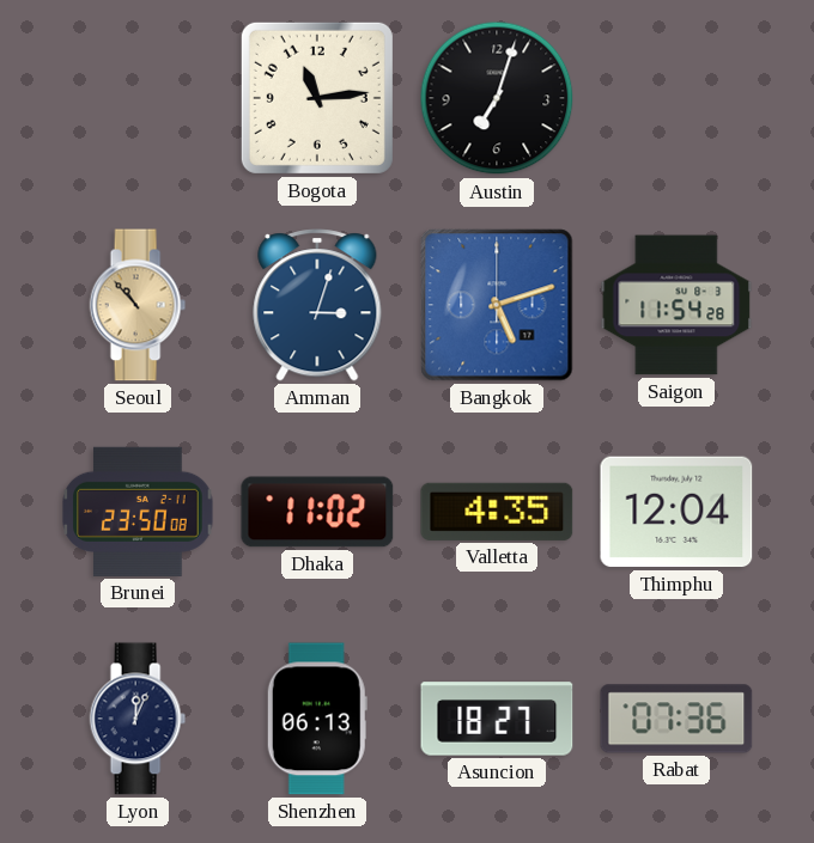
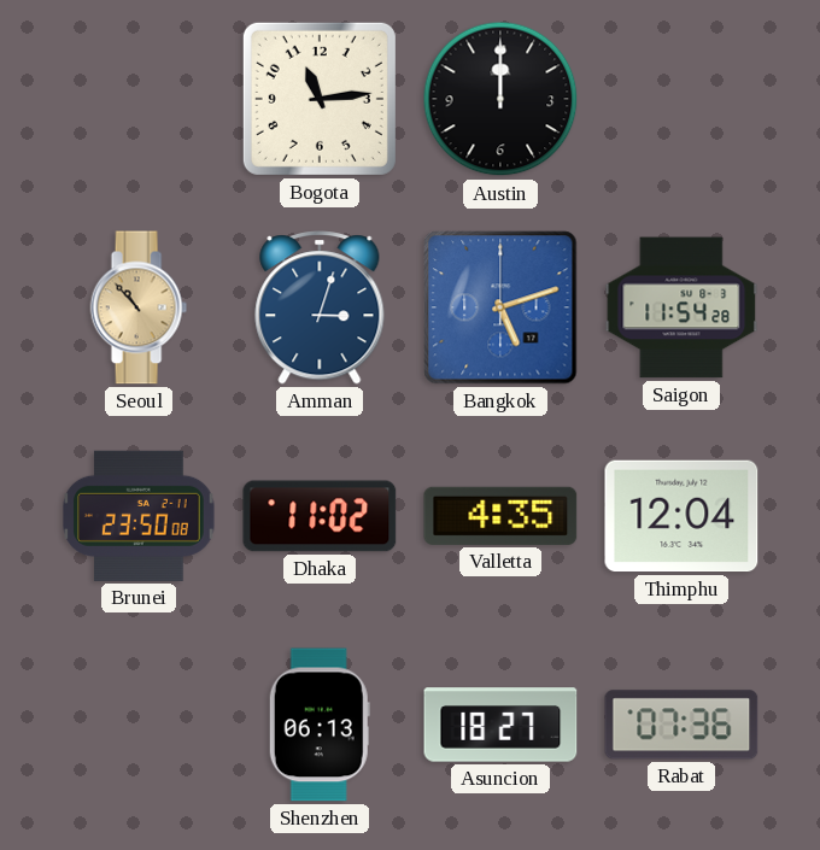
Austin: 7:03 -> 12:00
Lyon: 12:04 -> none
